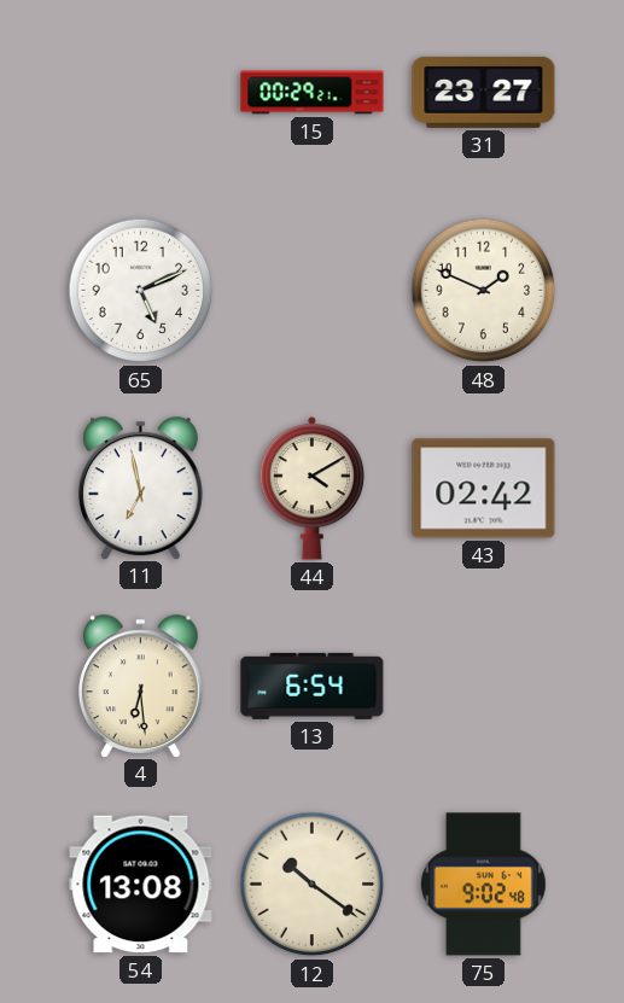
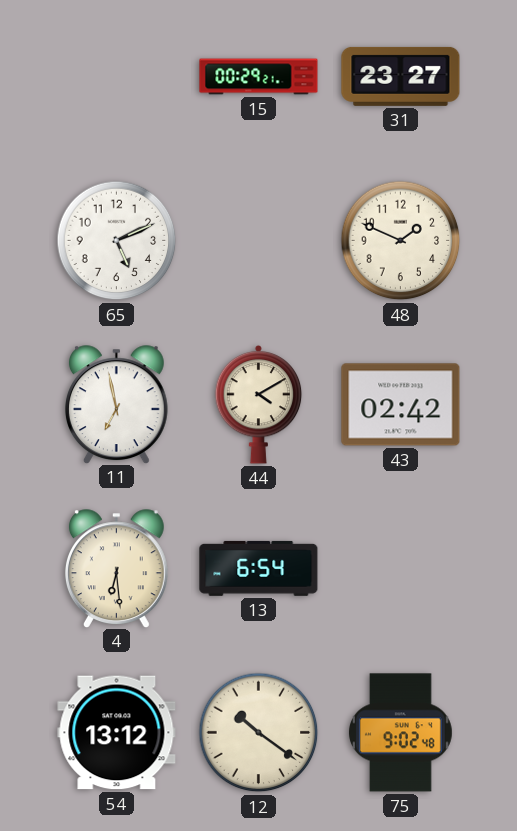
54: 13:08 -> 13:12
